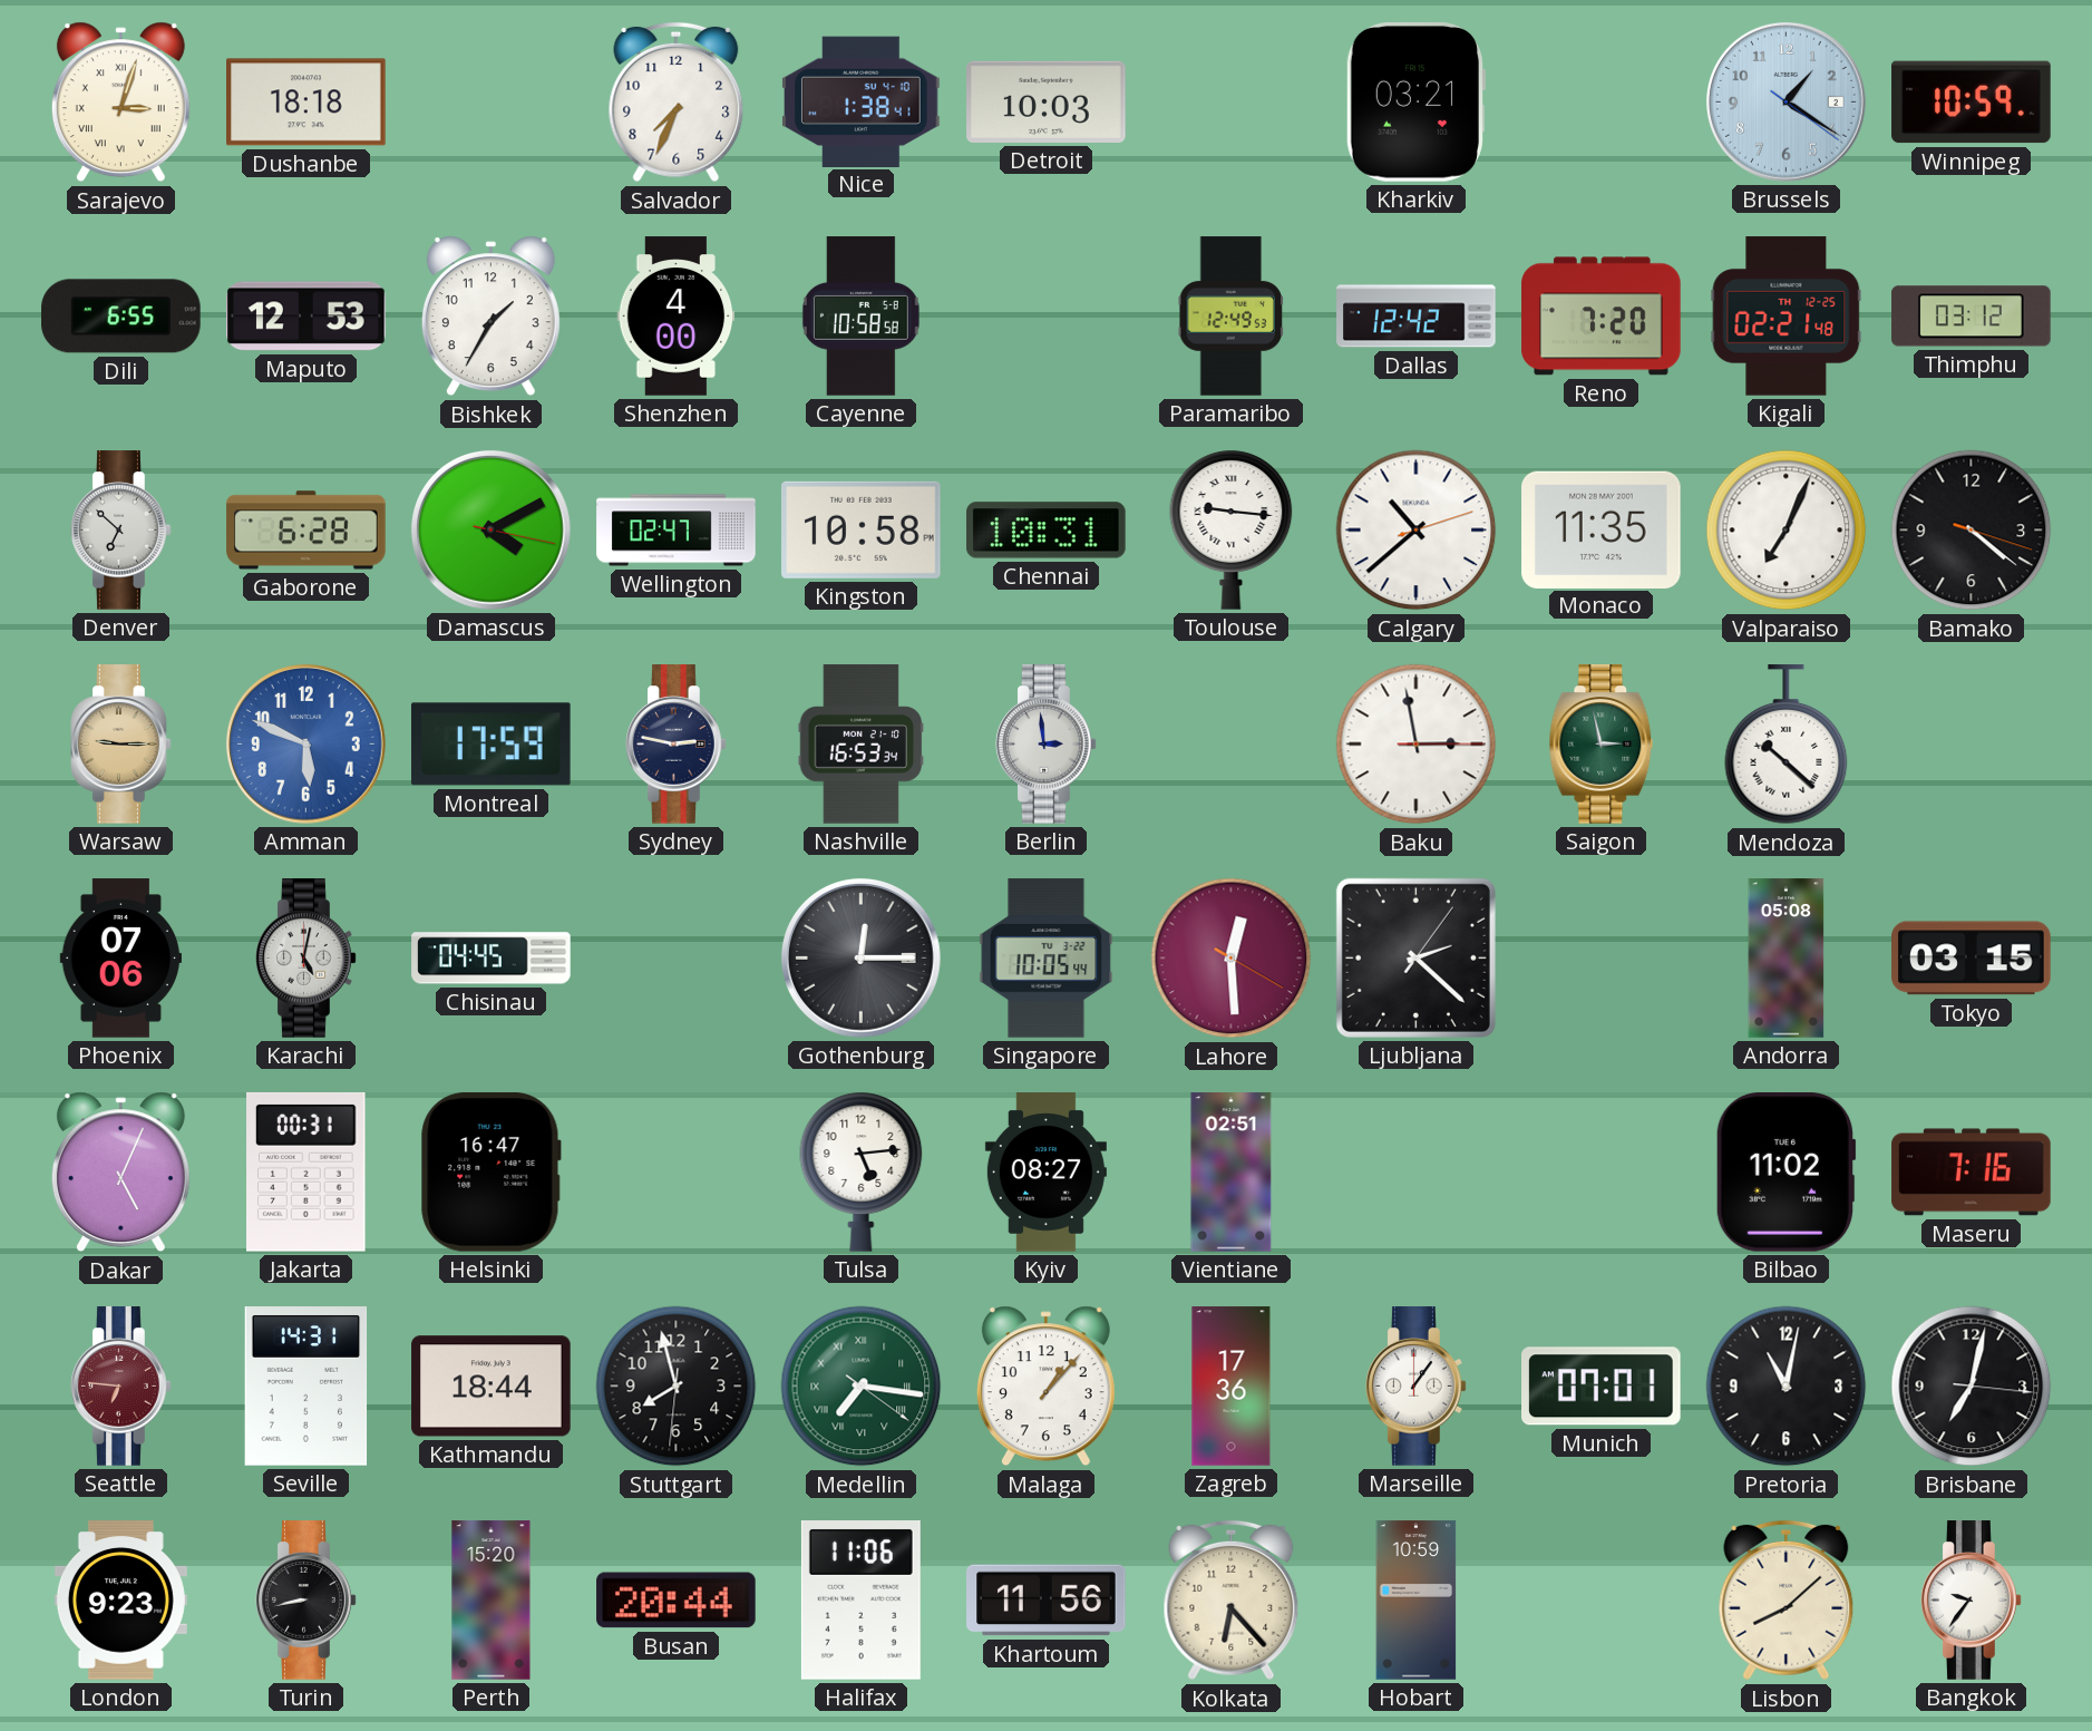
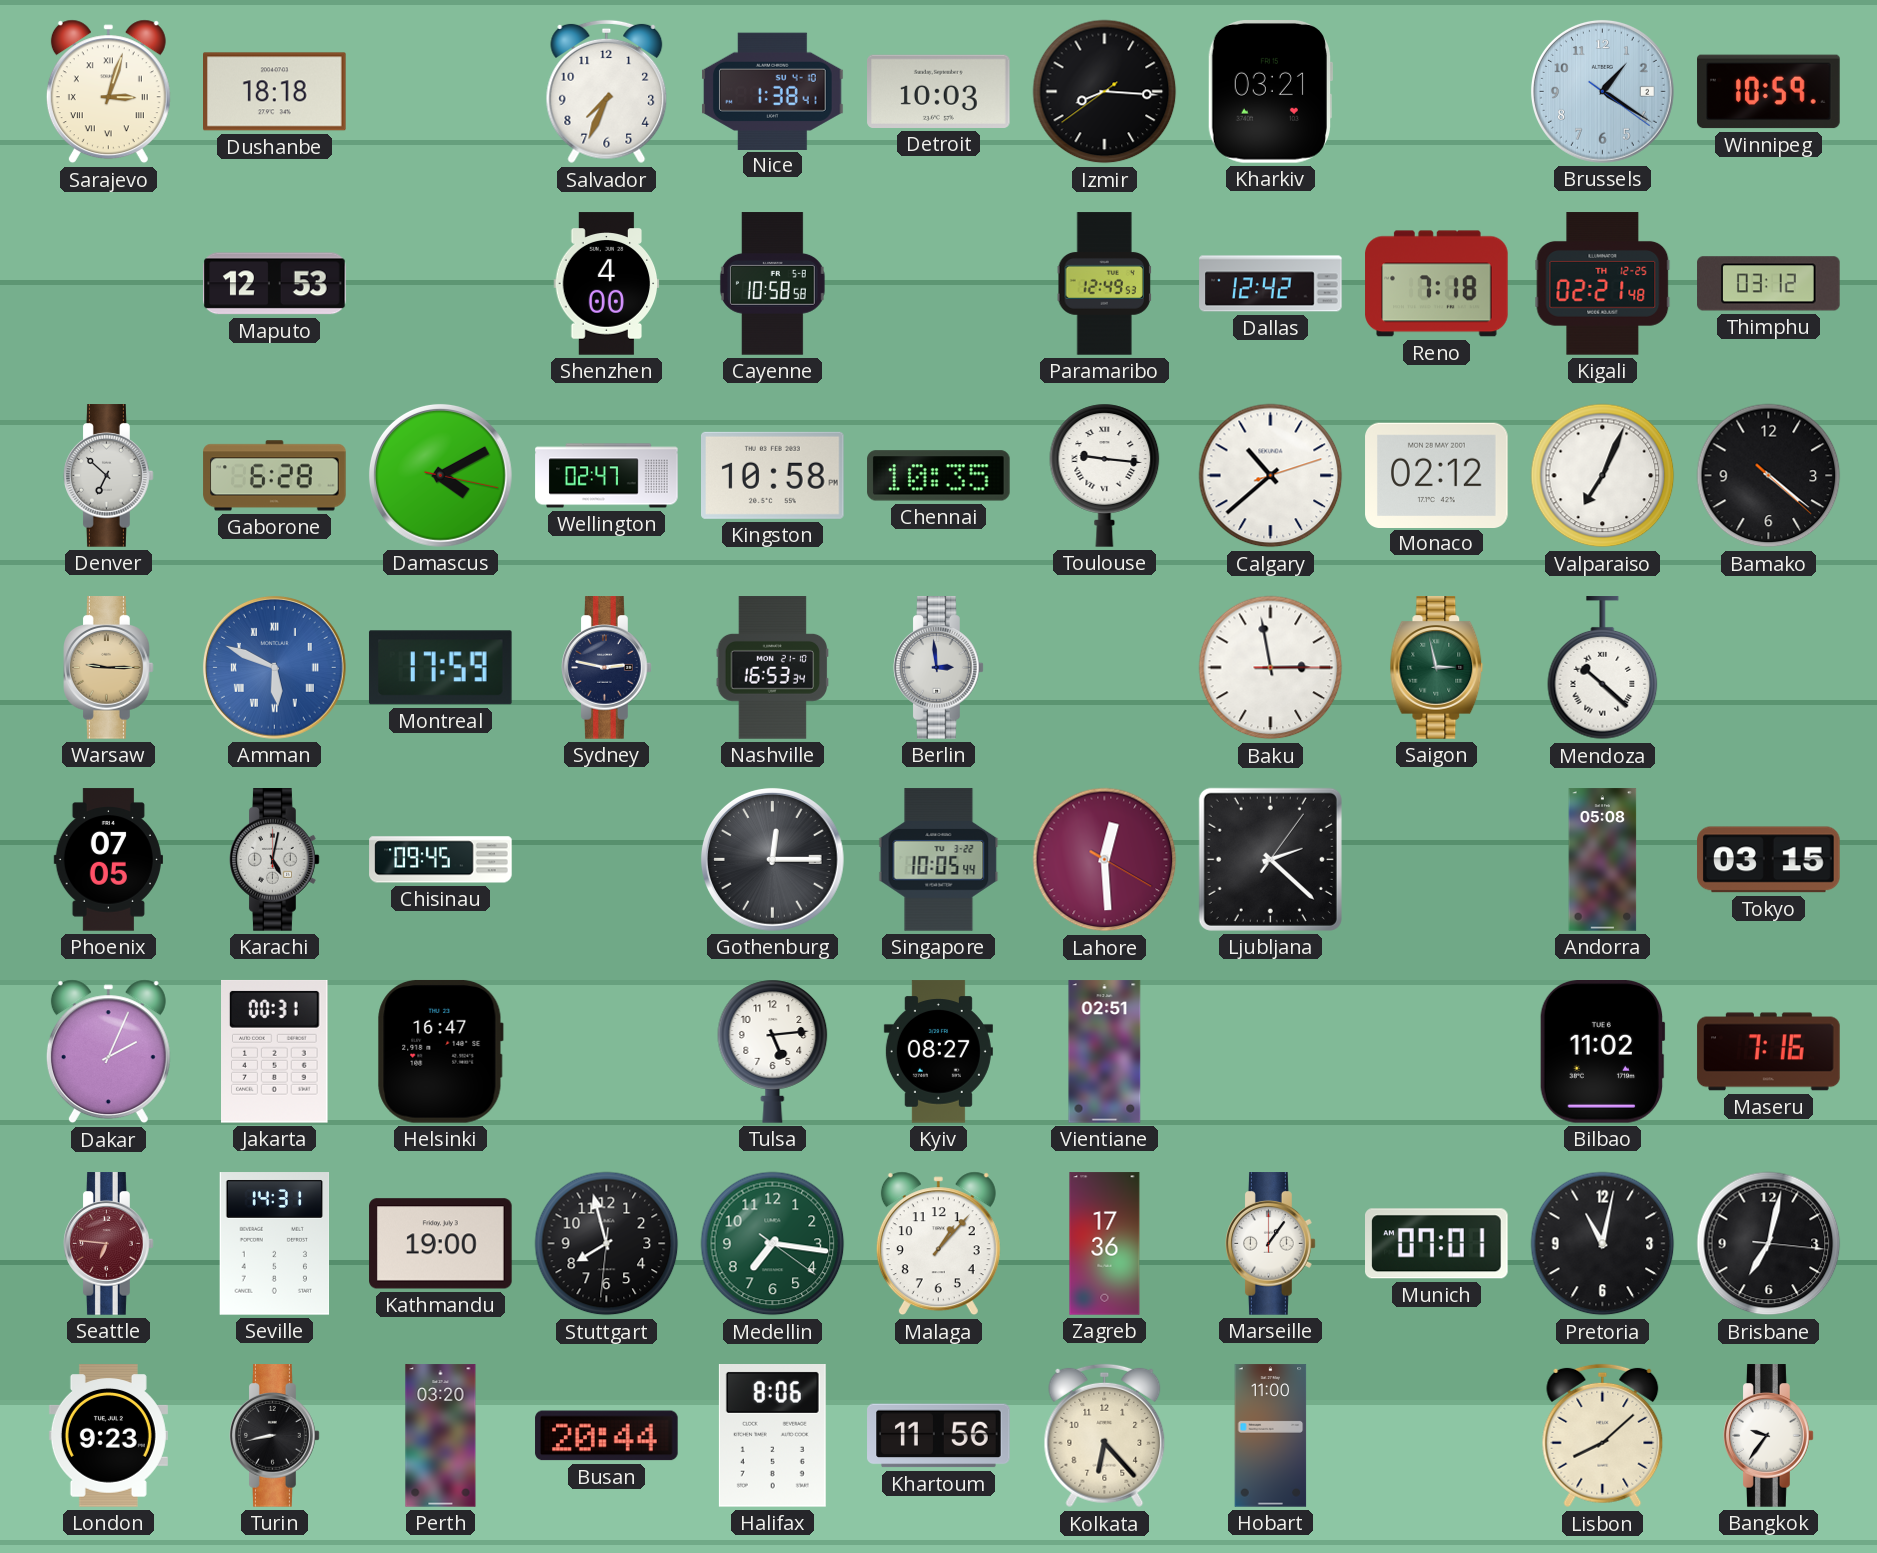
Izmir: none -> 8:15
Dili: 6:55 -> none
Bishkek: 1:35 -> none
Reno: 7:20 -> 7:18
Chennai: 10:31 -> 10:35
Monaco: 11:35 -> 02:12
Bamako: 4:21:18 -> 4:21:22
Amman numerals: Arabic -> Roman
Phoenix: 07:06 -> 07:05
Chisinau: 04:45 -> 09:45
Dakar: 5:04 -> 2:04
Kathmandu: 18:44 -> 19:00
Medellin numerals: Roman -> Arabic
Perth: 15:20 -> 03:20
Halifax: 11:06 -> 8:06
Hobart: 10:59 -> 11:00
